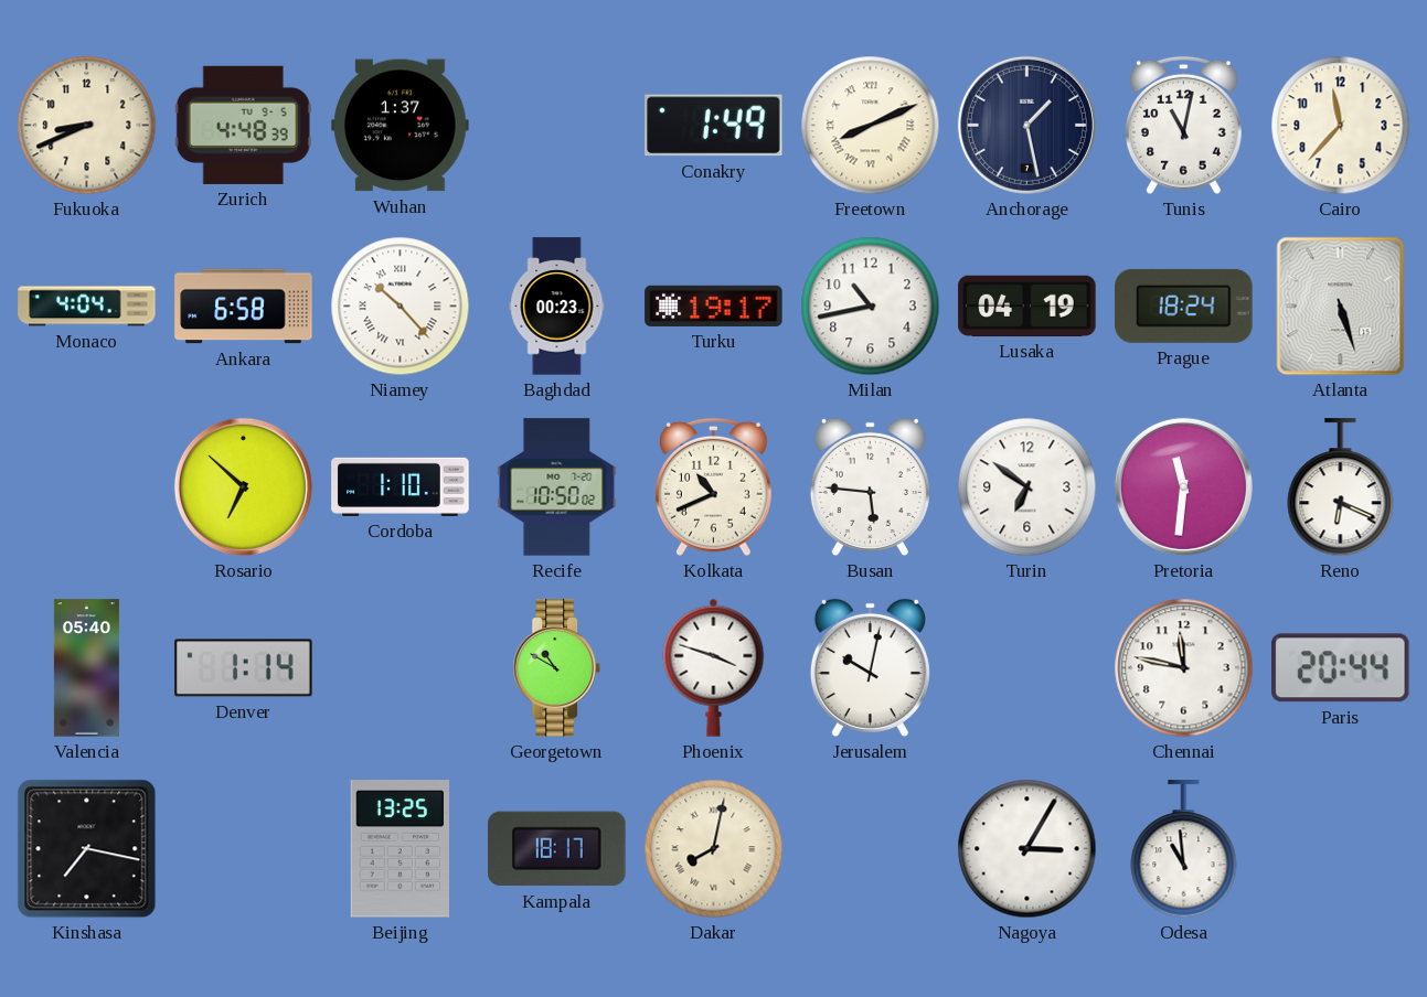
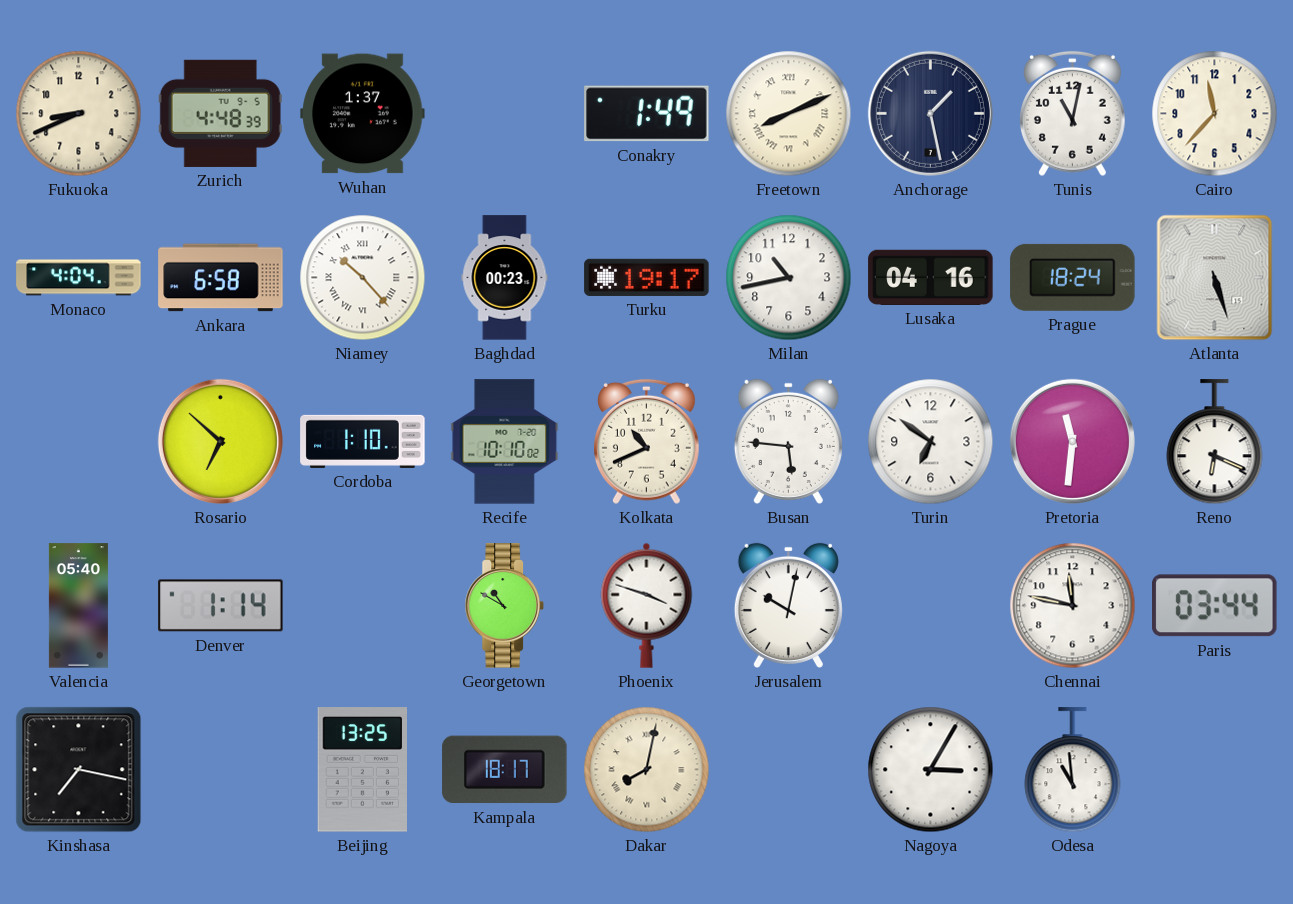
Lusaka: 04:19 -> 04:16
Recife: 10:50 -> 10:10
Paris: 20:44 -> 03:44
